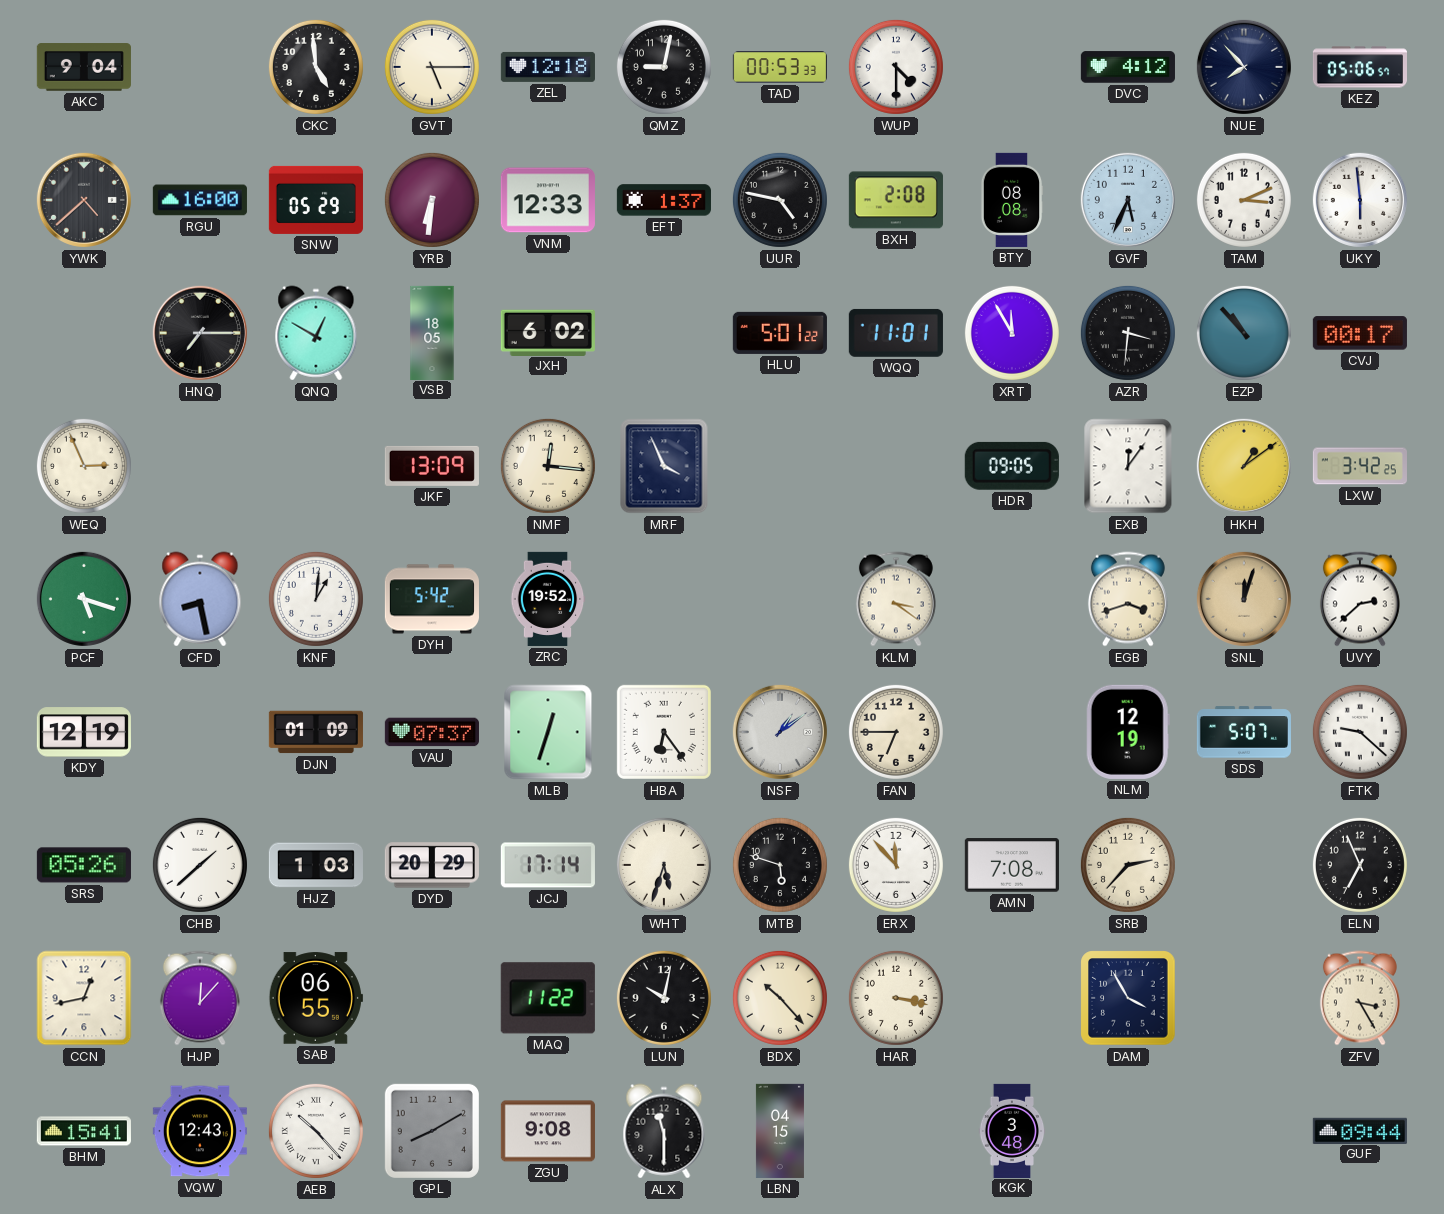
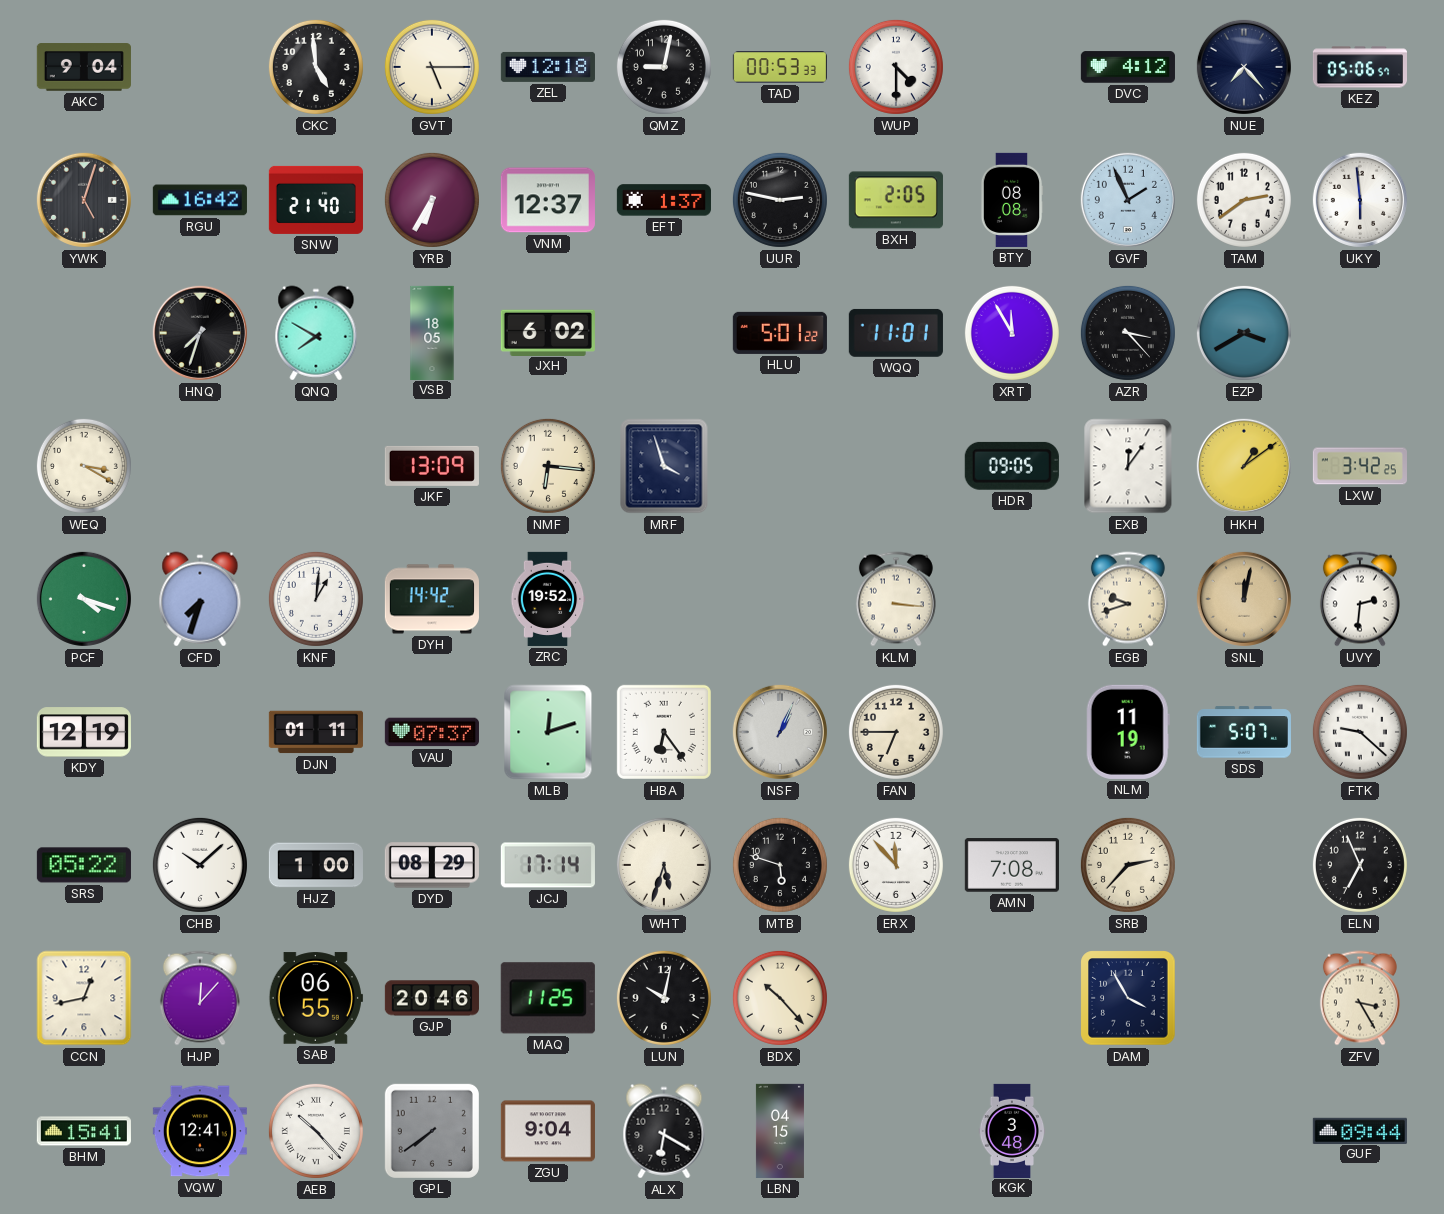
NUE: 7:53 -> 7:23
YWK: 4:38 -> 5:03
RGU: 16:00 -> 16:42
SNW: 05:29 -> 21:40
YRB: 6:31 -> 6:35
VNM: 12:33 -> 12:37
UUR: 4:47 -> 2:47
BXH: 2:08 -> 2:05
GVF: 5:34 -> 1:56
TAM: 3:11 -> 2:39
HNQ: 7:15 -> 7:33
QNQ: 12:50 -> 7:50
AZR: 3:31 -> 3:23
EZP: 10:53 -> 3:40
CVJ: 00:17 -> none
WEQ: 2:56 -> 3:20
NMF: 12:16 -> 6:16
MRF: 3:56 -> 3:57
PCF: 5:18 -> 4:18
CFD: 8:28 -> 7:33
DYH: 5:42 -> 14:42
KLM: 3:21 -> 3:16
EGB: 3:42 -> 9:42
SNL: 12:03 -> 12:02
UVY: 2:38 -> 2:31
DJN: 01:09 -> 01:11
MLB: 12:33 -> 12:12
NSF: 1:09 -> 1:04
NLM: 12:19 -> 11:19
SRS: 05:26 -> 05:22
CHB: 1:38 -> 10:08
HJZ: 1:03 -> 1:00
DYD: 20:29 -> 08:29
GJP: none -> 20:46
MAQ: 11:22 -> 11:25
HAR: 3:17 -> none
VQW: 12:43 -> 12:41
GPL: 8:10 -> 7:39
ZGU: 9:08 -> 9:04
ALX: 11:30 -> 6:20
